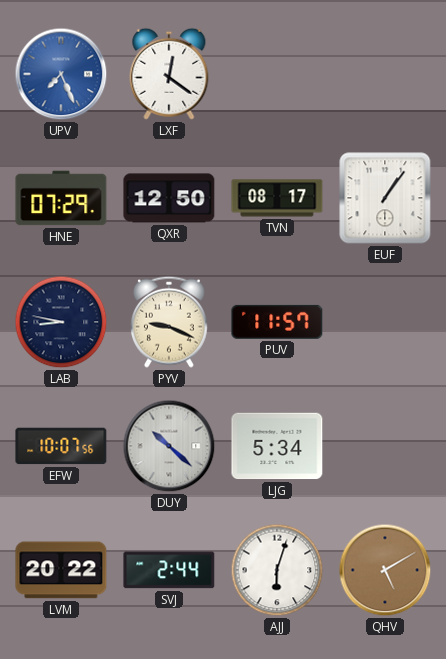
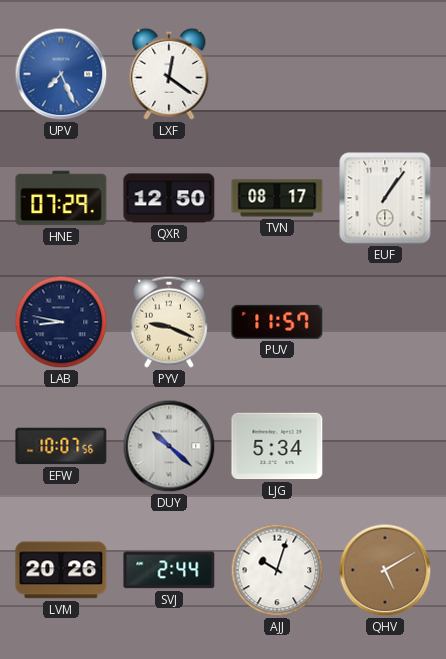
LVM: 20:22 -> 20:26
AJJ: 6:03 -> 10:03
